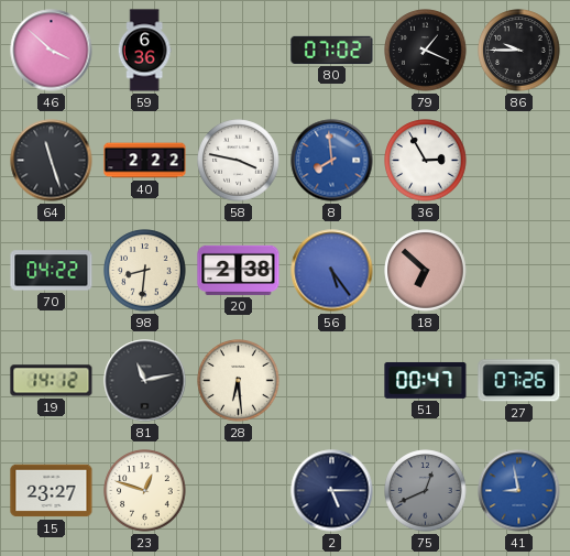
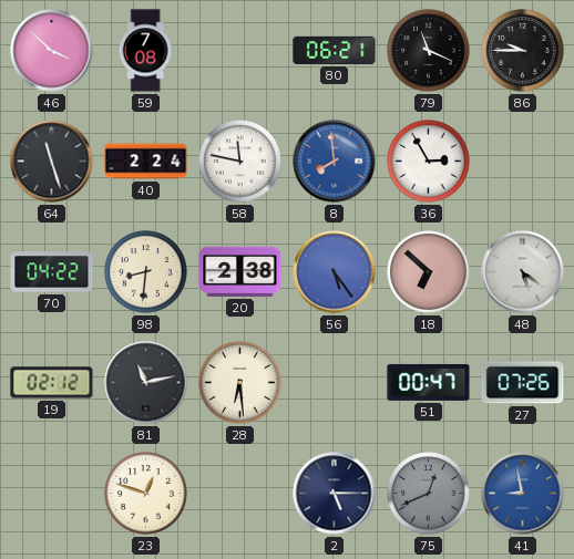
59: 6:36 -> 7:08
80: 07:02 -> 06:21
79: 1:19 -> 11:19
40: 2:22 -> 2:24
58: 3:47 -> 11:47
48: none -> 5:21
19: 14:12 -> 02:12
15: 23:27 -> none
